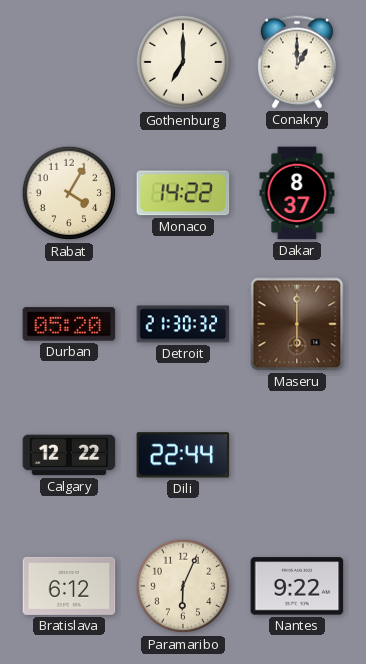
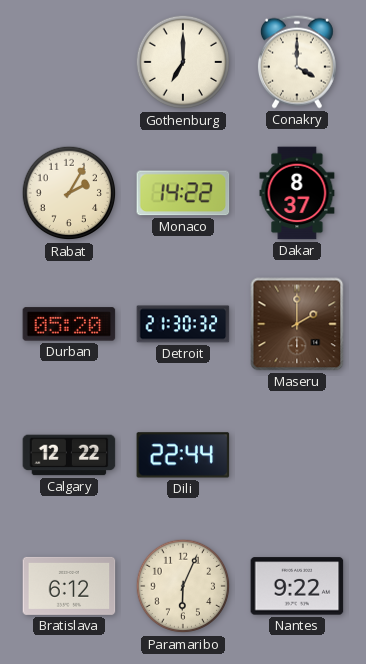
Conakry: 1:00 -> 4:00
Rabat: 4:05 -> 2:05
Maseru: 6:00 -> 2:00
